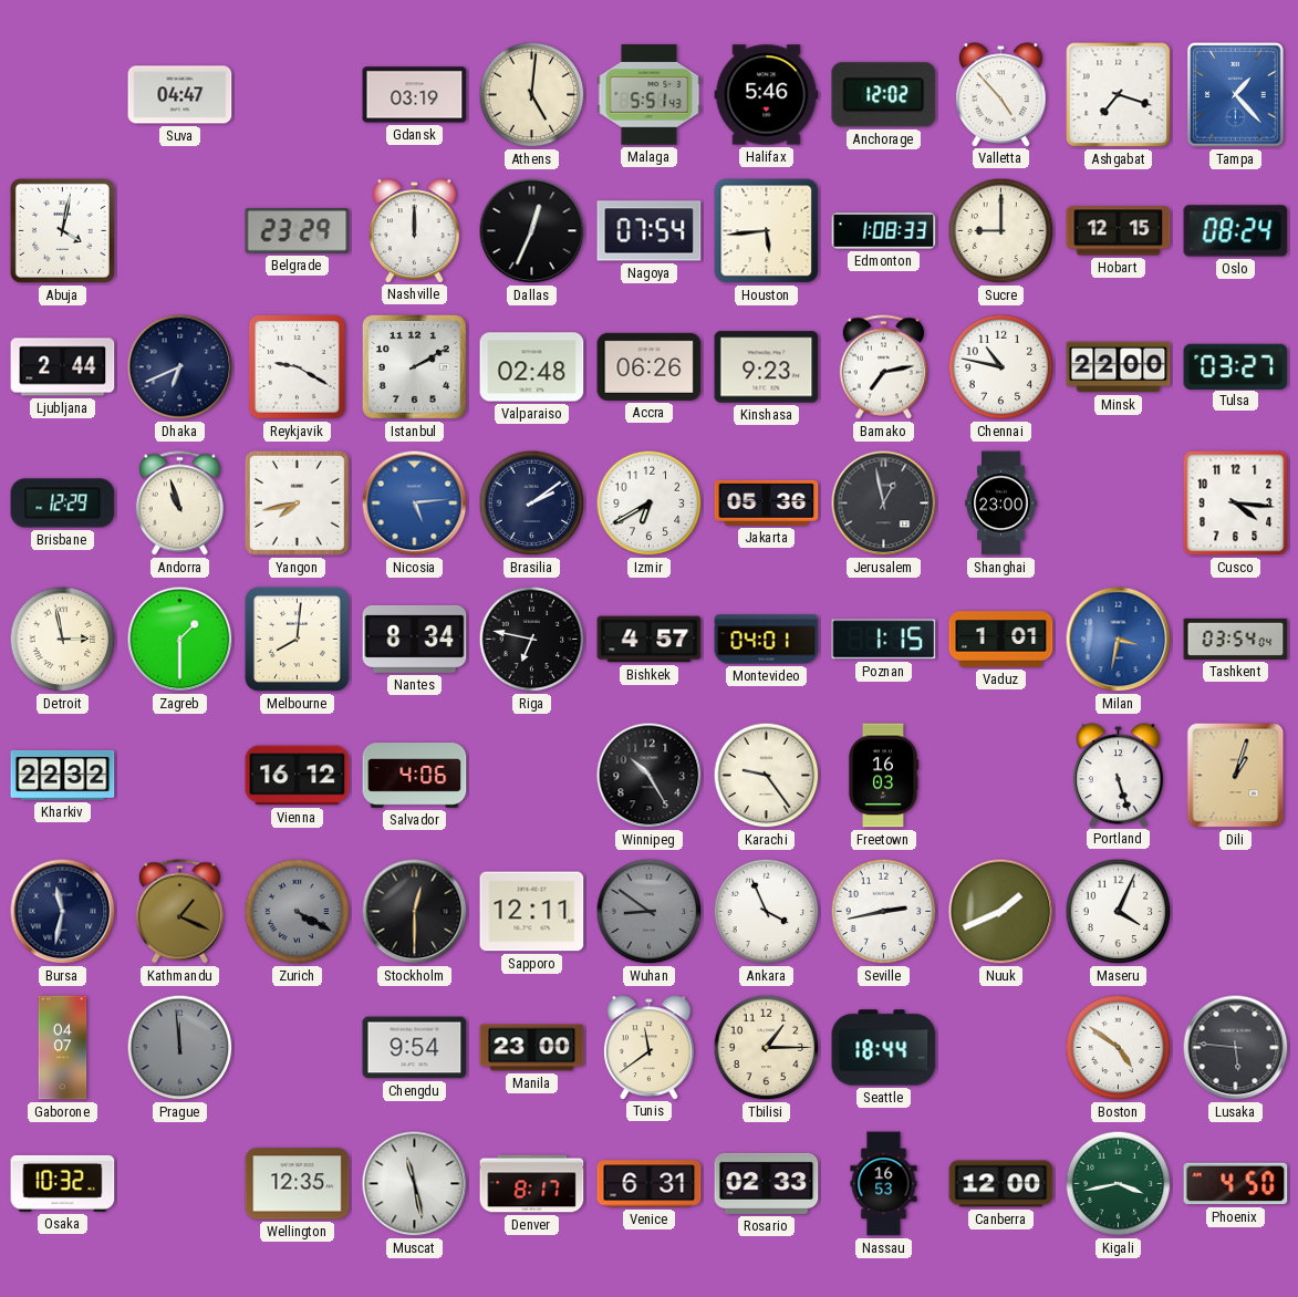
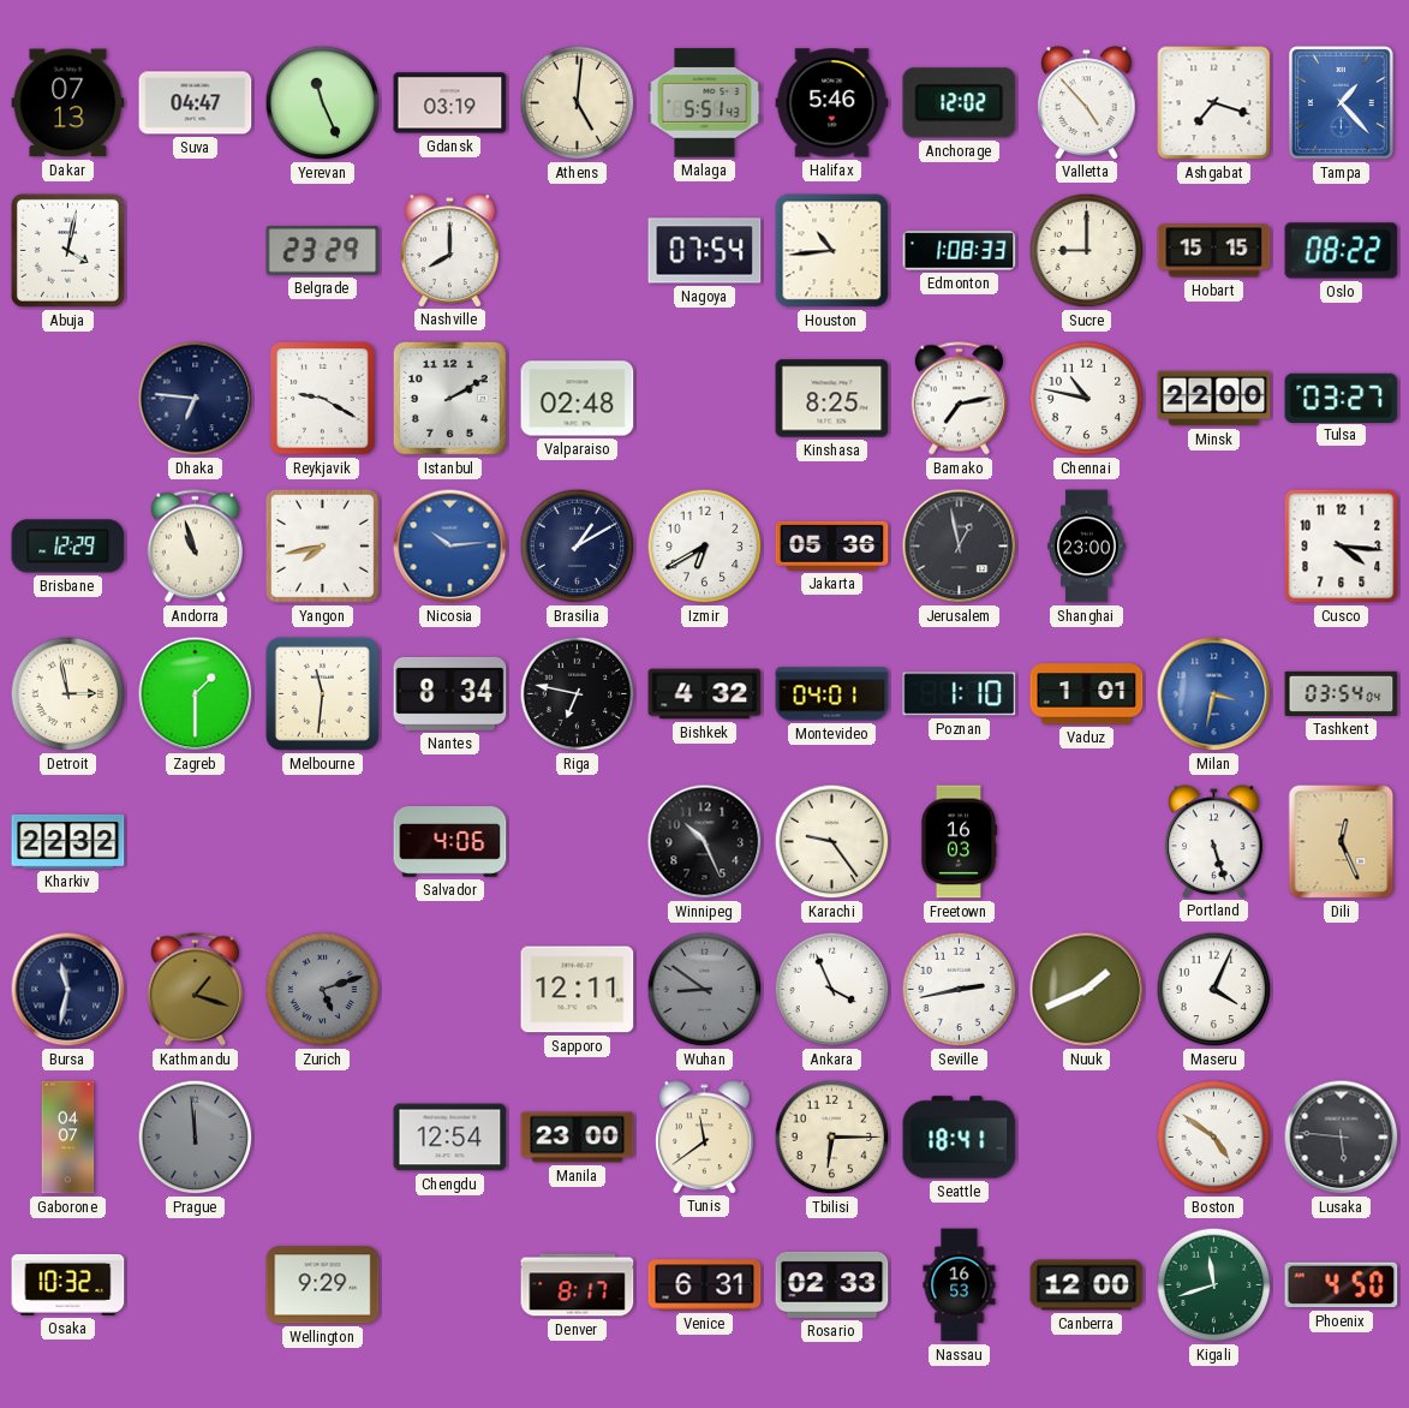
Dakar: none -> 07:13
Yerevan: none -> 11:26
Nashville: 12:00 -> 8:00
Dallas: 12:34 -> none
Houston: 5:44 -> 10:44
Hobart: 12:15 -> 15:15
Oslo: 08:24 -> 08:22
Ljubljana: 2:44 -> none
Dhaka: 6:41 -> 6:46
Accra: 06:26 -> none
Kinshasa: 9:23 -> 8:25
Nicosia: 5:14 -> 10:14
Brasilia: 2:09 -> 1:10
Melbourne: 8:01 -> 11:31
Bishkek: 4:57 -> 4:32
Poznan: 1:15 -> 1:10
Vienna: 16:12 -> none
Winnipeg: 10:25 -> 10:26
Dili: 1:03 -> 12:26
Kathmandu: 1:19 -> 1:18
Zurich: 4:20 -> 5:12
Stockholm: 12:30 -> none
Chengdu: 9:54 -> 12:54
Tbilisi: 1:15 -> 6:15
Seattle: 18:44 -> 18:41
Wellington: 12:35 -> 9:29
Muscat: 11:28 -> none
Kigali: 3:43 -> 11:42
